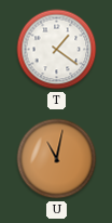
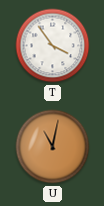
T: 1:21 -> 3:54
